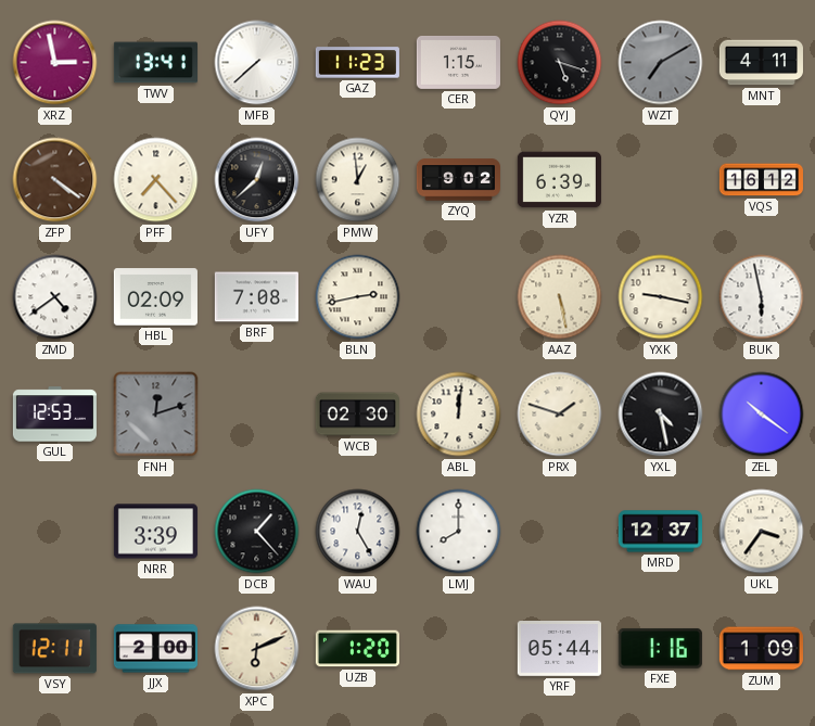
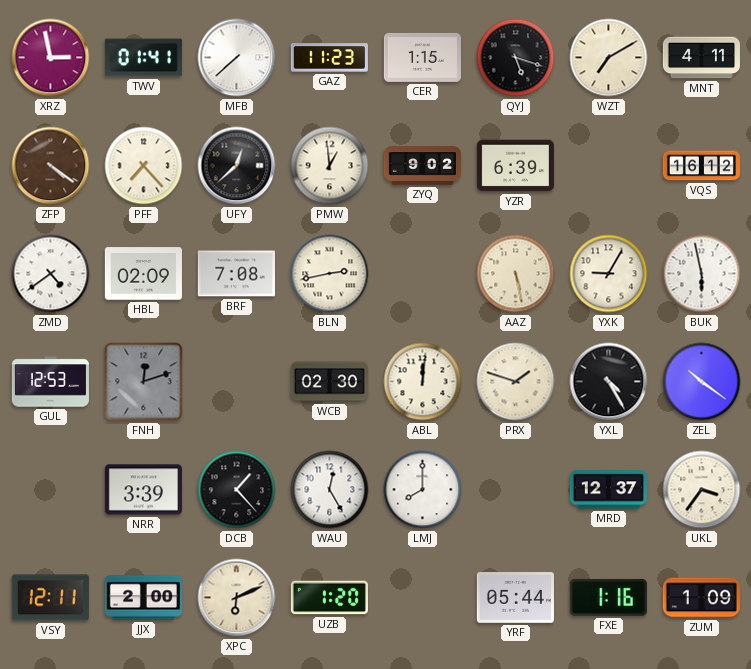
TWV: 13:41 -> 01:41
WZT dial: grey -> cream
YXK: 9:17 -> 9:05
YXL: 4:28 -> 4:25
